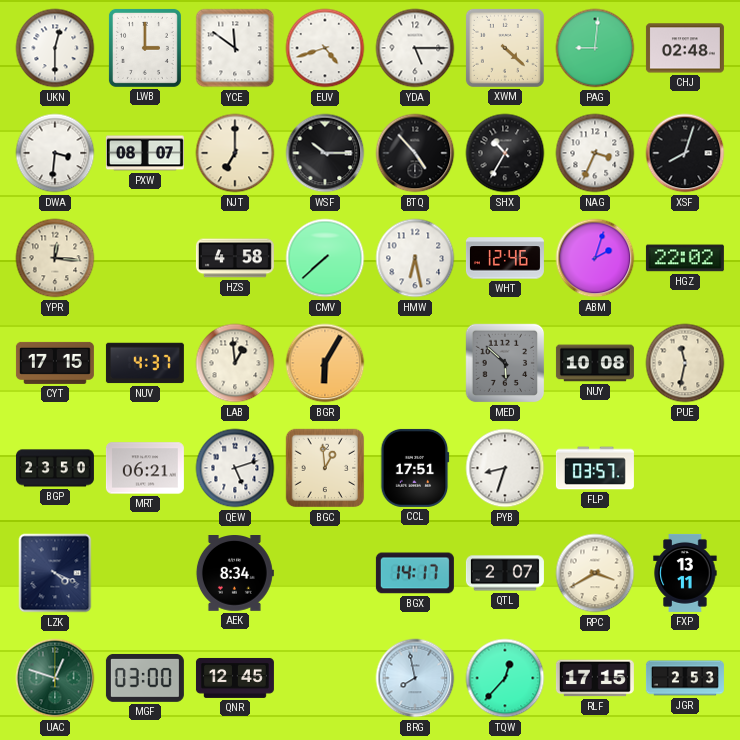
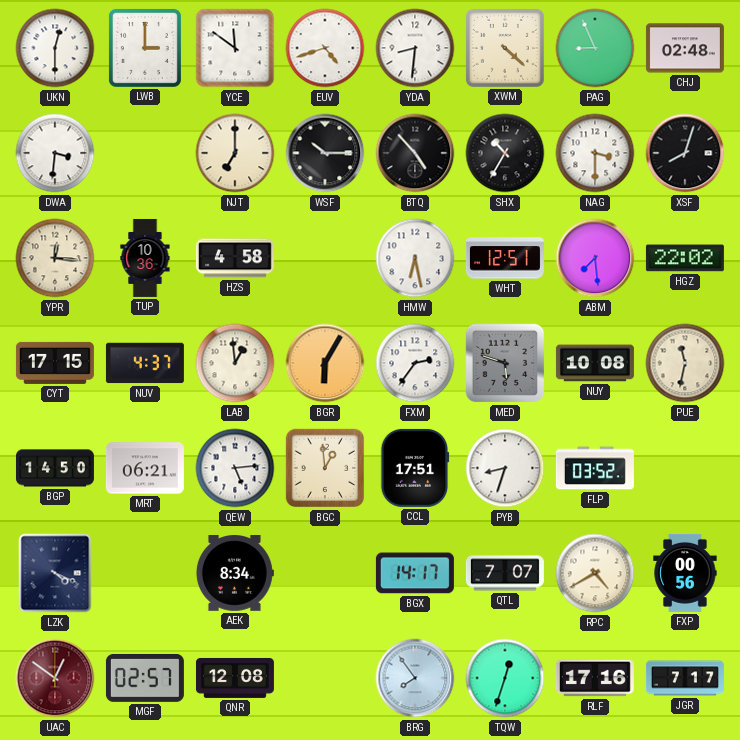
YDA: 5:15 -> 8:31
PAG: 9:01 -> 8:56
PXW: 08:07 -> none
NAG: 3:34 -> 3:30
TUP: none -> 10:36
CMV: 7:38 -> none
WHT: 12:46 -> 12:51
ABM: 2:03 -> 7:29
FXM: none -> 2:36
MED: 5:52 -> 5:48
BGP: 23:50 -> 14:50
QEW: 5:12 -> 5:14
FLP: 03:57 -> 03:52
QTL: 2:07 -> 7:07
RPC: 3:40 -> 4:40
FXP: 13:11 -> 00:56
UAC: 12:48 -> 12:51
UAC dial: green -> burgundy
MGF: 03:00 -> 02:57
QNR: 12:45 -> 12:08
BRG: 7:58 -> 7:54
TQW: 12:37 -> 12:33
RLF: 17:15 -> 17:16
JGR: 2:53 -> 7:17
